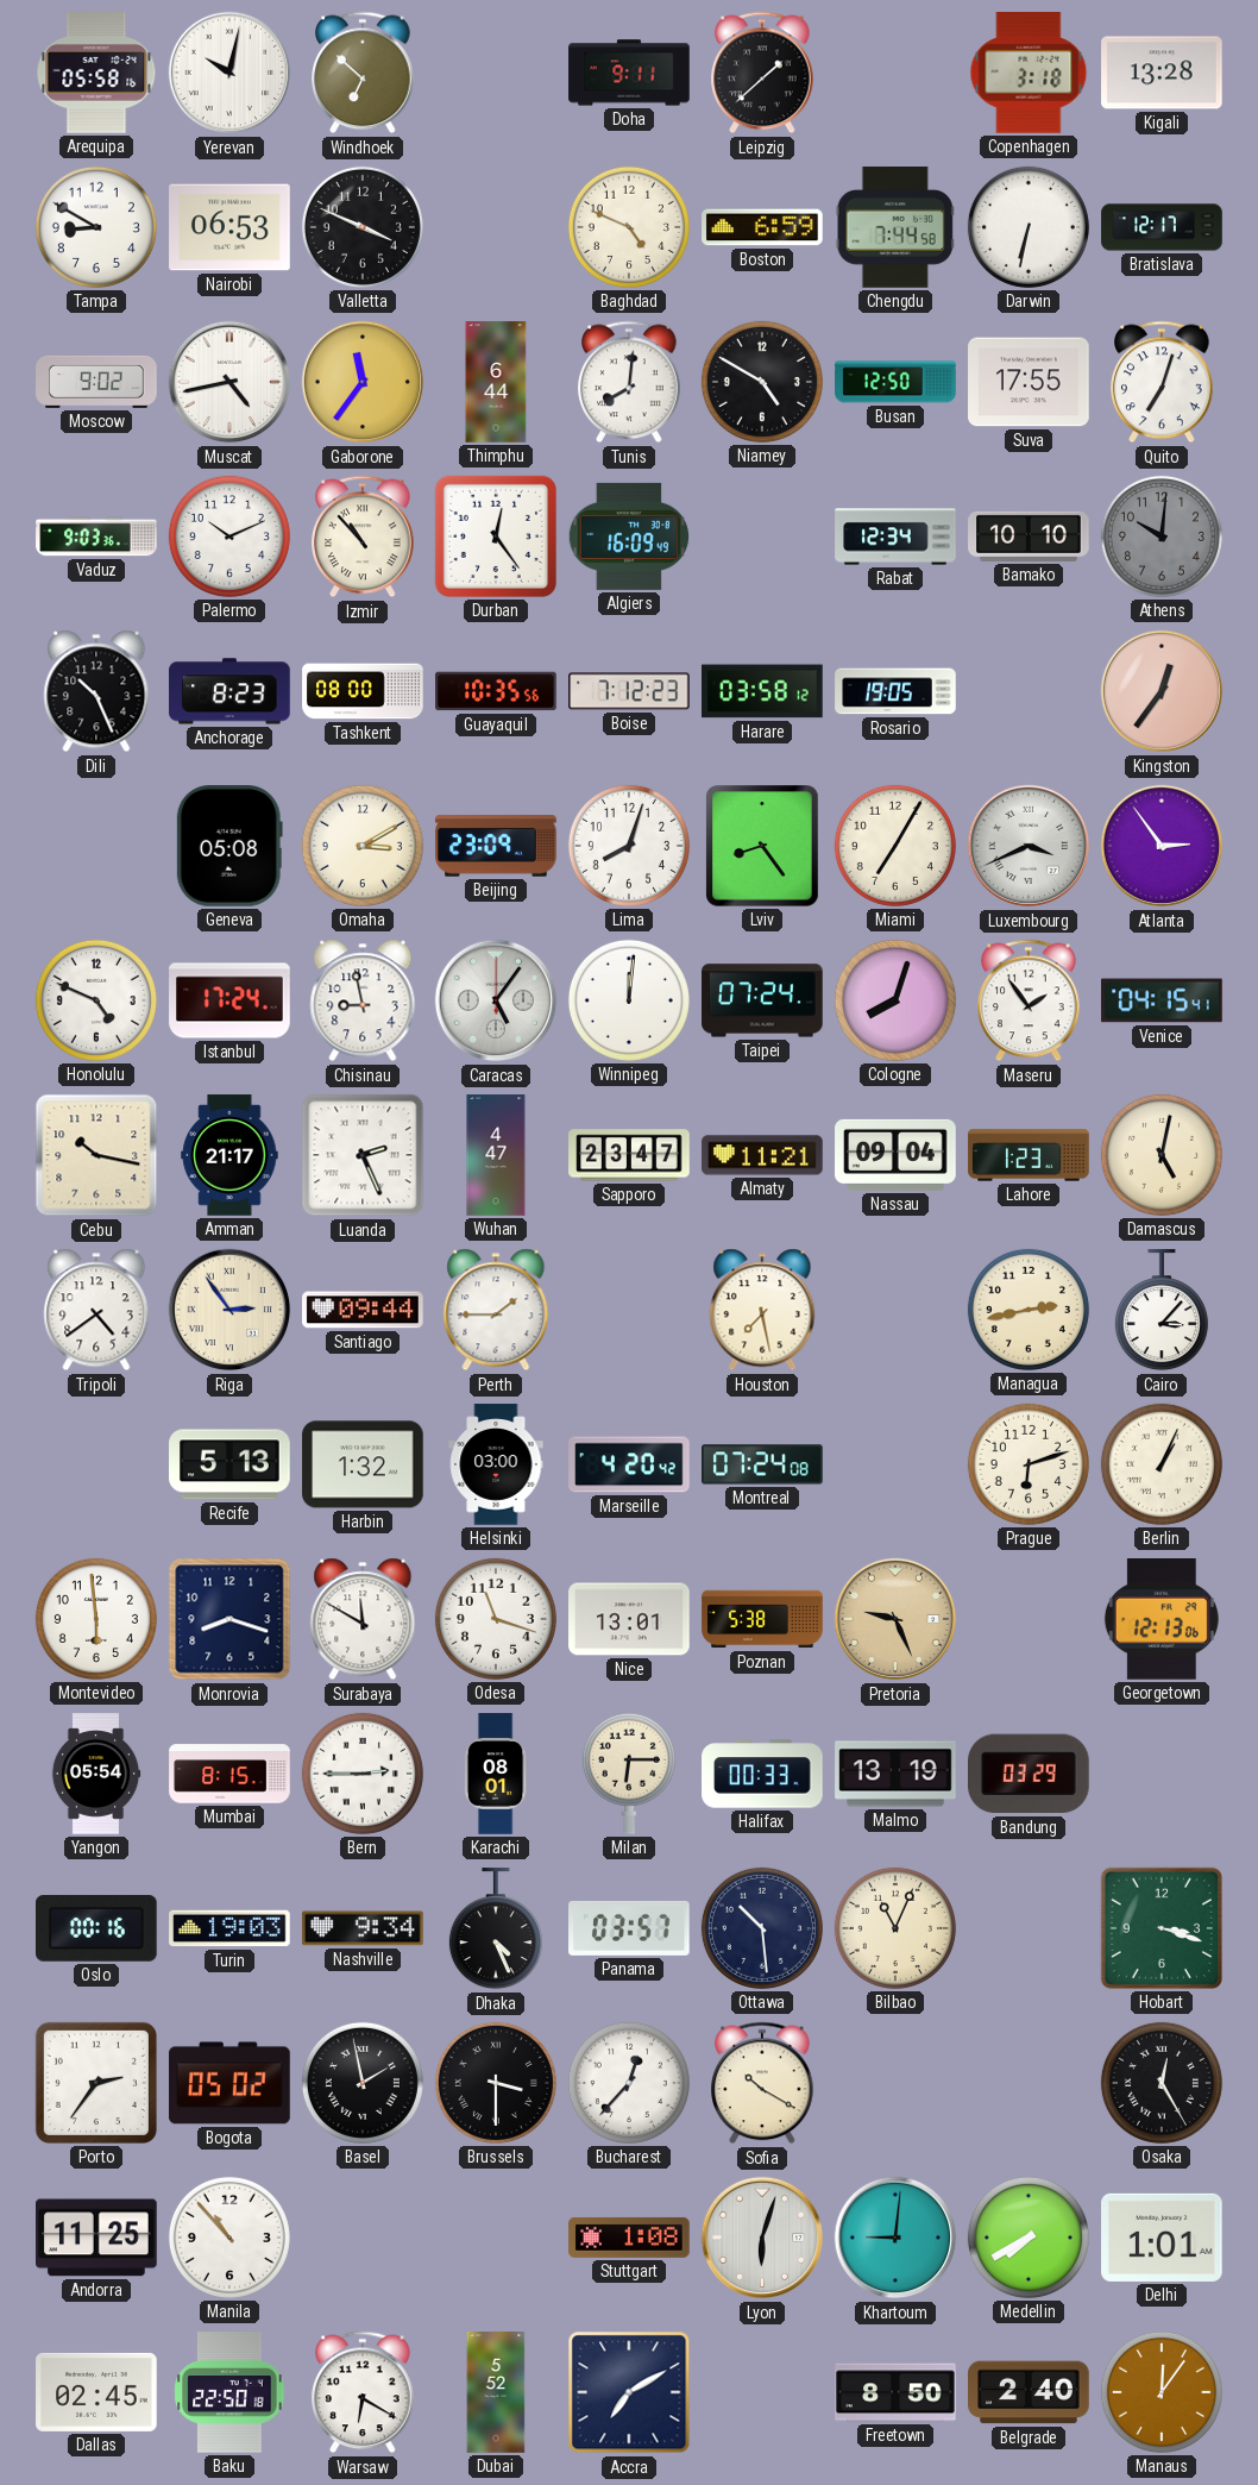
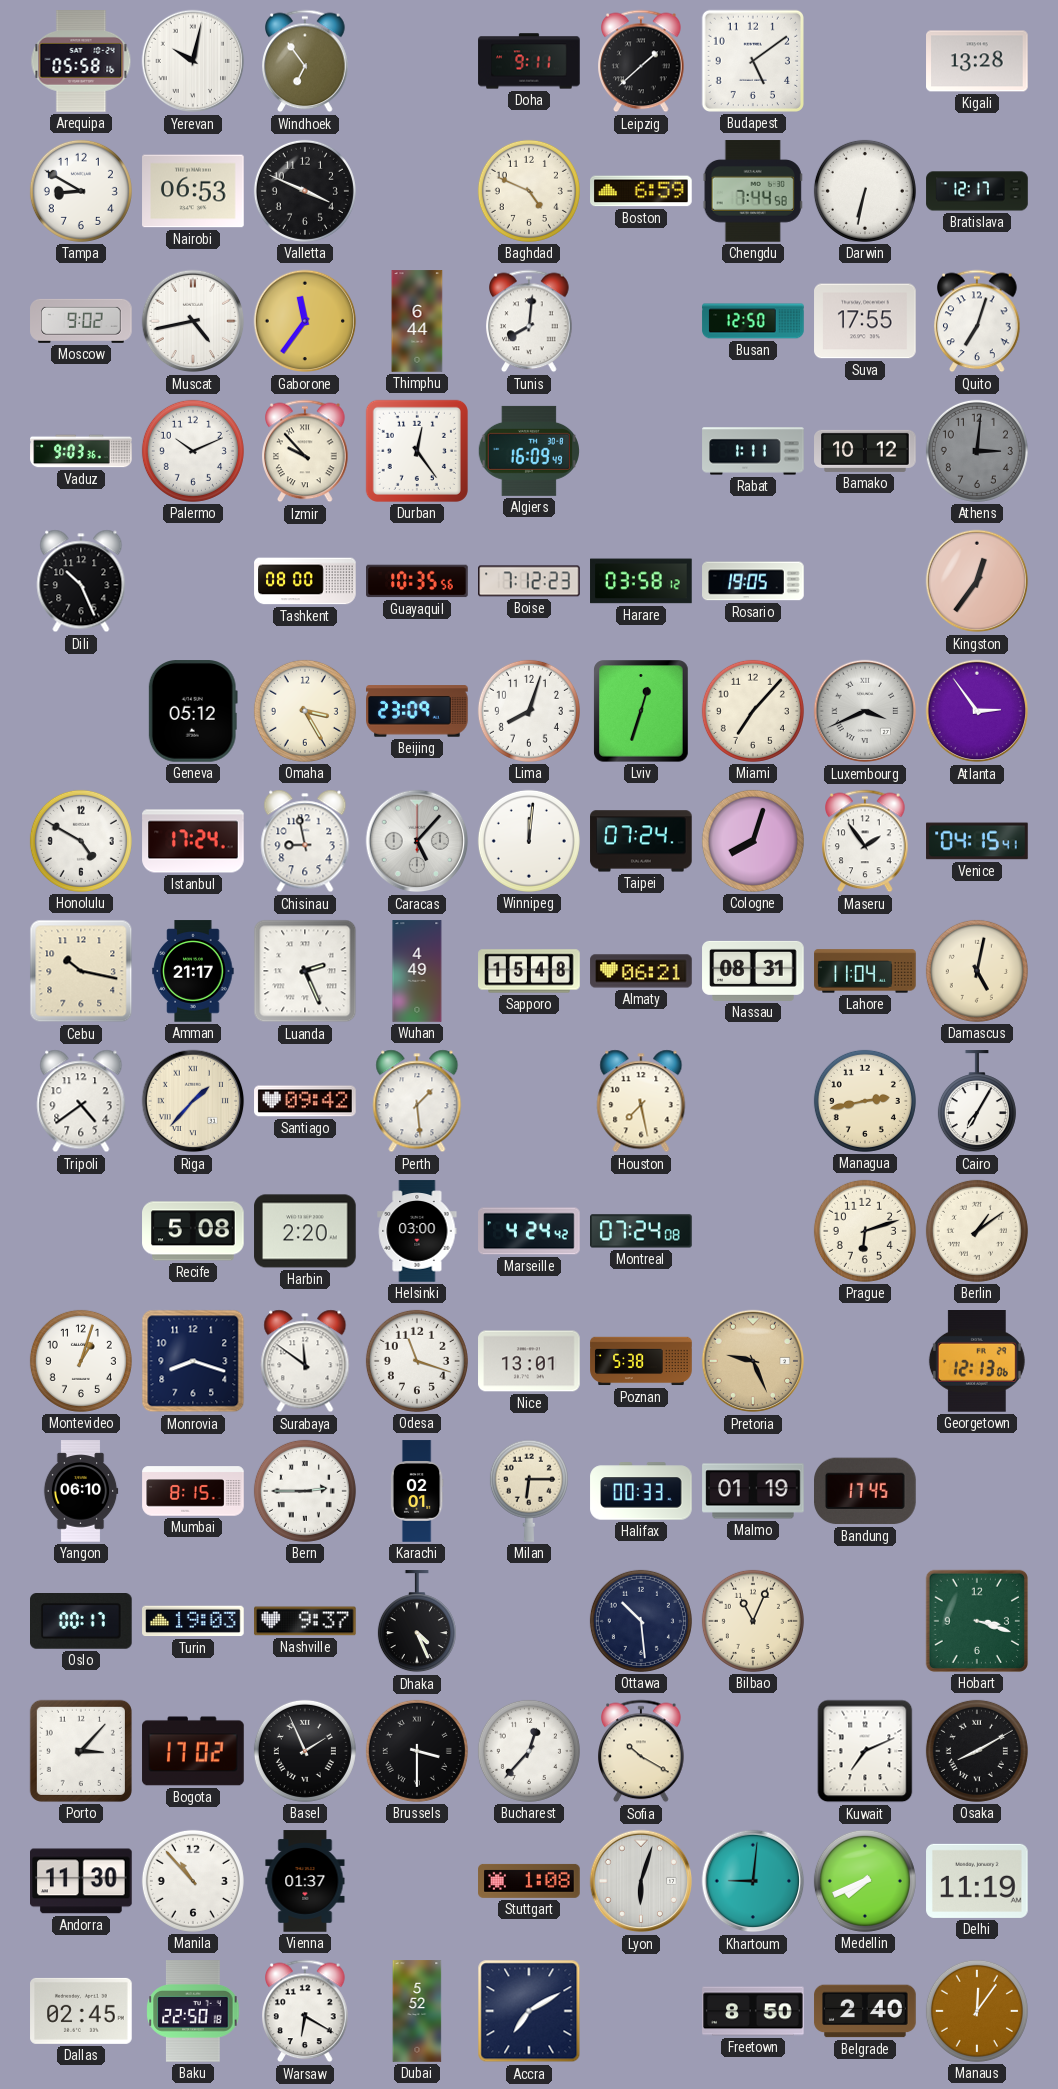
Windhoek: 6:52 -> 6:54
Budapest: none -> 5:09
Copenhagen: 3:18 -> none
Niamey: 4:50 -> none
Izmir: 10:53 -> 9:53
Rabat: 12:34 -> 1:11
Bamako: 10:10 -> 10:12
Athens: 10:01 -> 3:01
Anchorage: 8:23 -> none
Geneva: 05:08 -> 05:12
Omaha: 3:10 -> 3:25
Lviv: 8:24 -> 12:33
Miami: 7:05 -> 7:07
Honolulu: 4:49 -> 4:50
Caracas: 5:06 -> 5:07
Wuhan: 4:47 -> 4:49
Sapporo: 23:47 -> 15:48
Almaty: 11:21 -> 06:21
Nassau: 09:04 -> 08:31
Lahore: 1:23 -> 11:04
Riga: 2:54 -> 1:37
Santiago: 09:44 -> 09:42
Perth: 1:45 -> 1:29
Cairo: 3:07 -> 7:05
Recife: 5:13 -> 5:08
Harbin: 1:32 -> 2:20
Marseille: 4:20 -> 4:24
Berlin: 1:04 -> 1:09
Montevideo: 5:59 -> 1:03
Surabaya: 11:50 -> 11:51
Yangon: 05:54 -> 06:10
Karachi: 08:01 -> 02:01
Malmo: 13:19 -> 01:19
Bandung: 03:29 -> 17:45
Oslo: 00:16 -> 00:17
Nashville: 9:34 -> 9:37
Panama: 03:57 -> none
Porto: 2:36 -> 3:07
Bogota: 05:02 -> 17:02
Basel: 1:58 -> 1:56
Kuwait: none -> 7:11
Osaka: 12:25 -> 8:10
Andorra: 11:25 -> 11:30
Vienna: none -> 01:37
Medellin: 7:40 -> 7:41
Delhi: 1:01 -> 11:19
